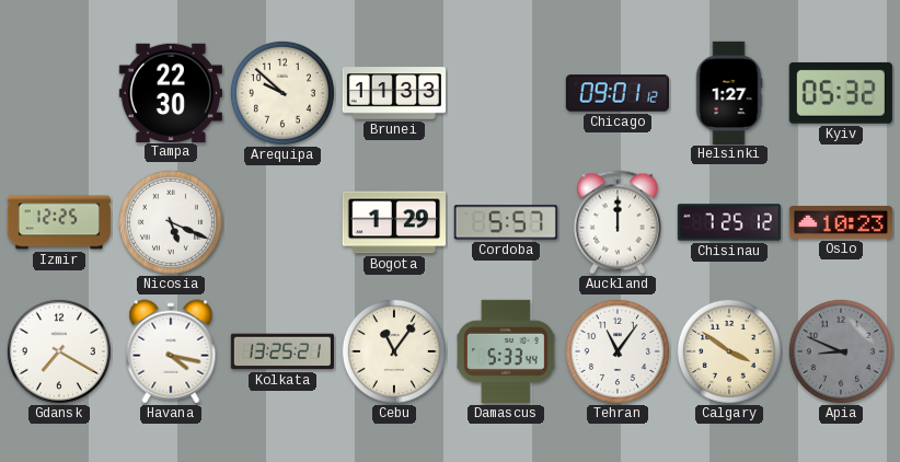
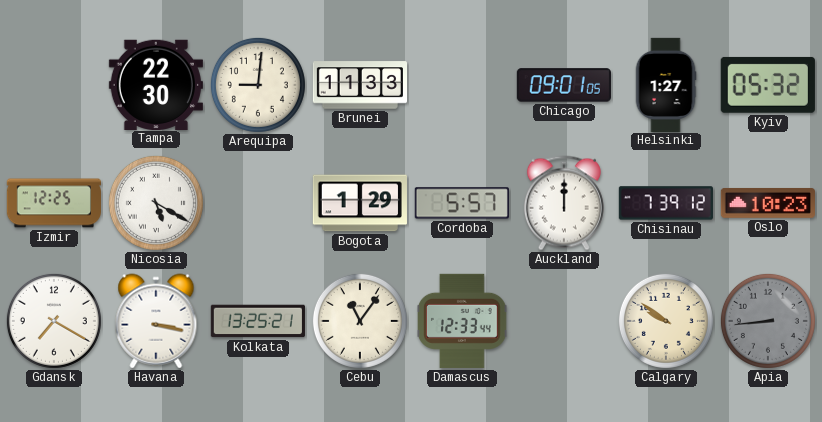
Arequipa: 9:52 -> 9:01
Chicago: 09:01:12 -> 09:01:05
Nicosia: 5:19 -> 5:20
Chisinau: 7:25 -> 7:39
Havana: 4:17 -> 3:17
Damascus: 5:33 -> 12:33
Tehran: 11:06 -> none
Calgary: 3:51 -> 9:51
Apia: 8:49 -> 8:44
